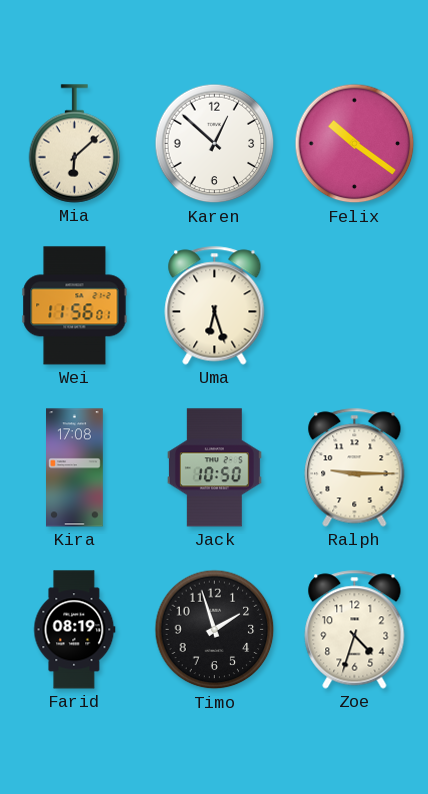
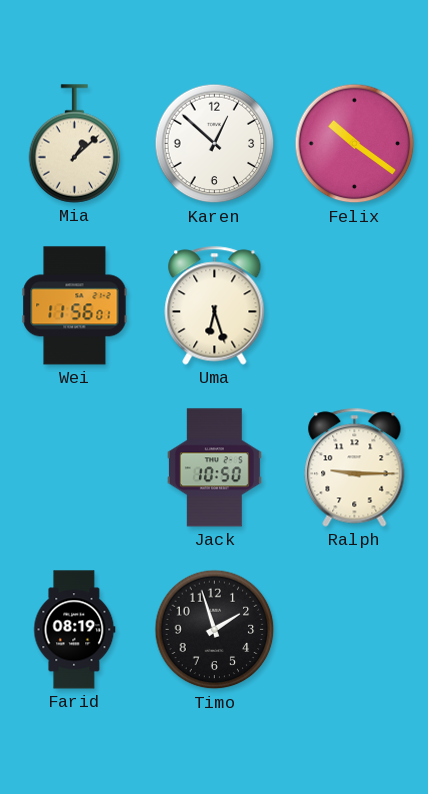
Mia: 6:08 -> 1:08
Kira: 17:08 -> none
Zoe: 4:33 -> none
